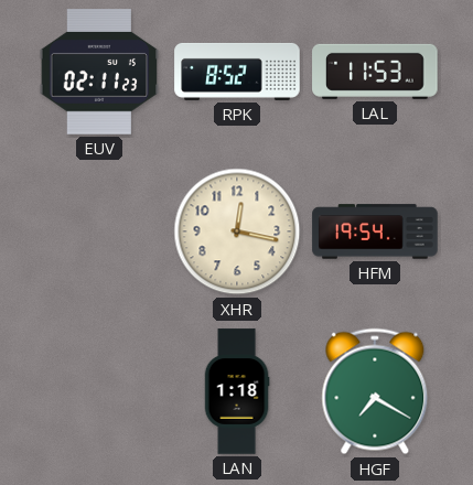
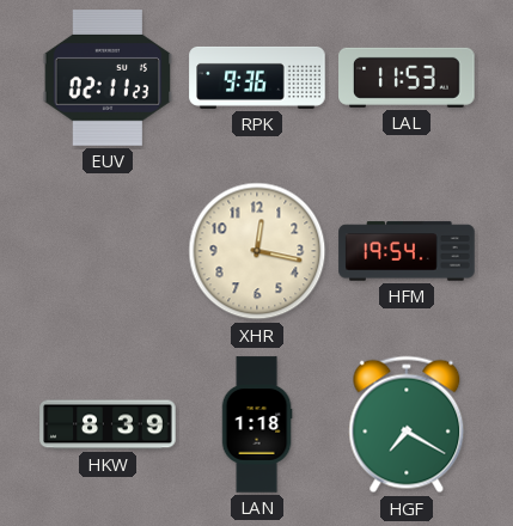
RPK: 8:52 -> 9:36
HKW: none -> 8:39
